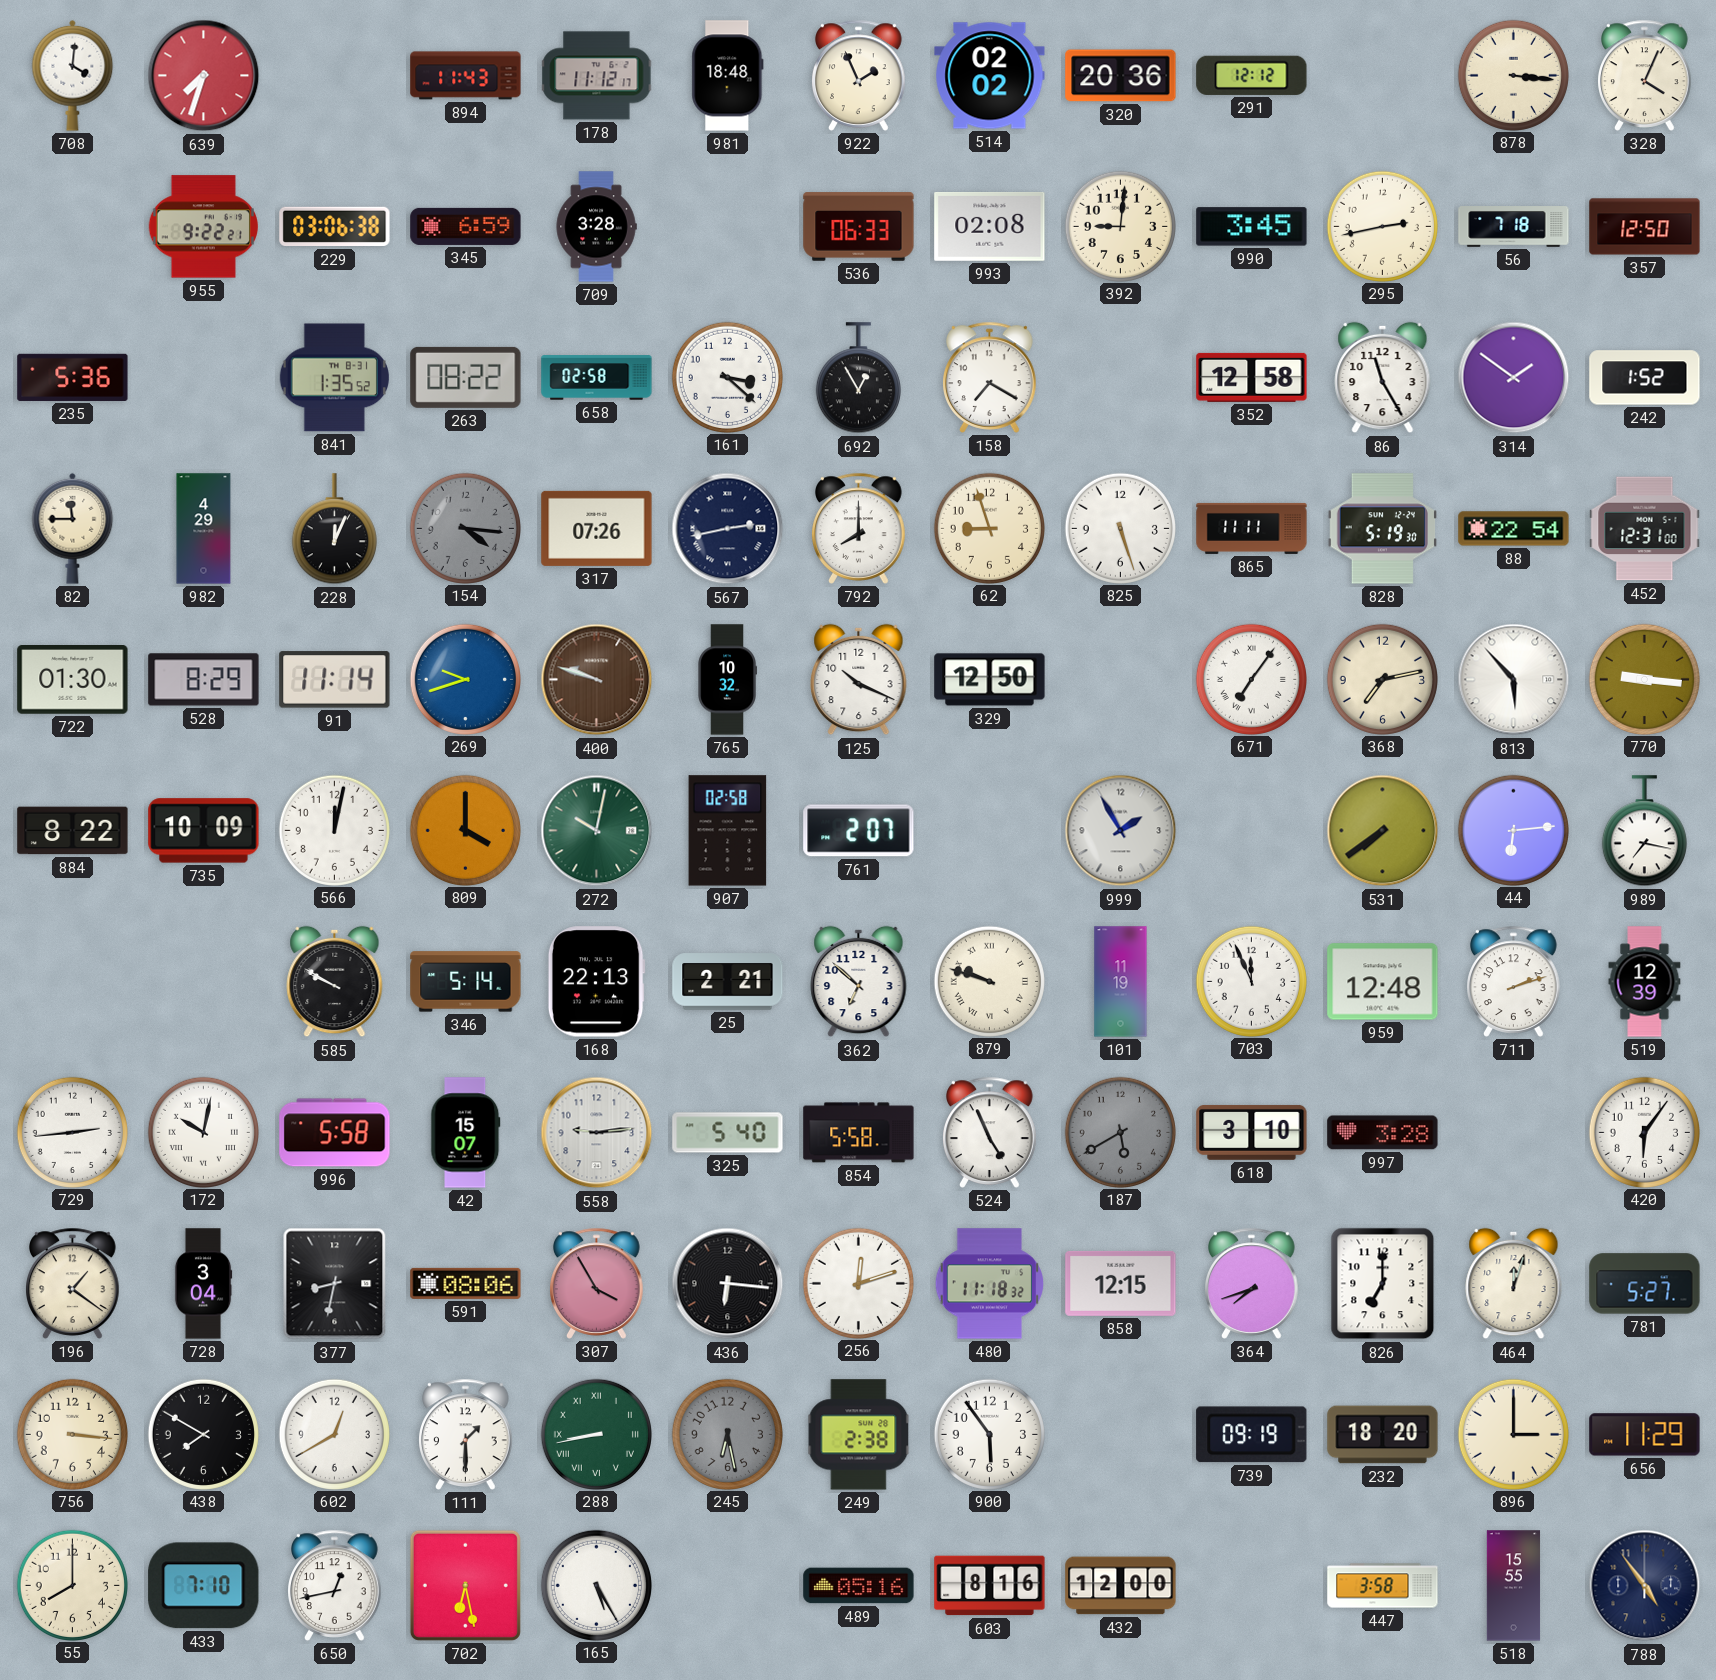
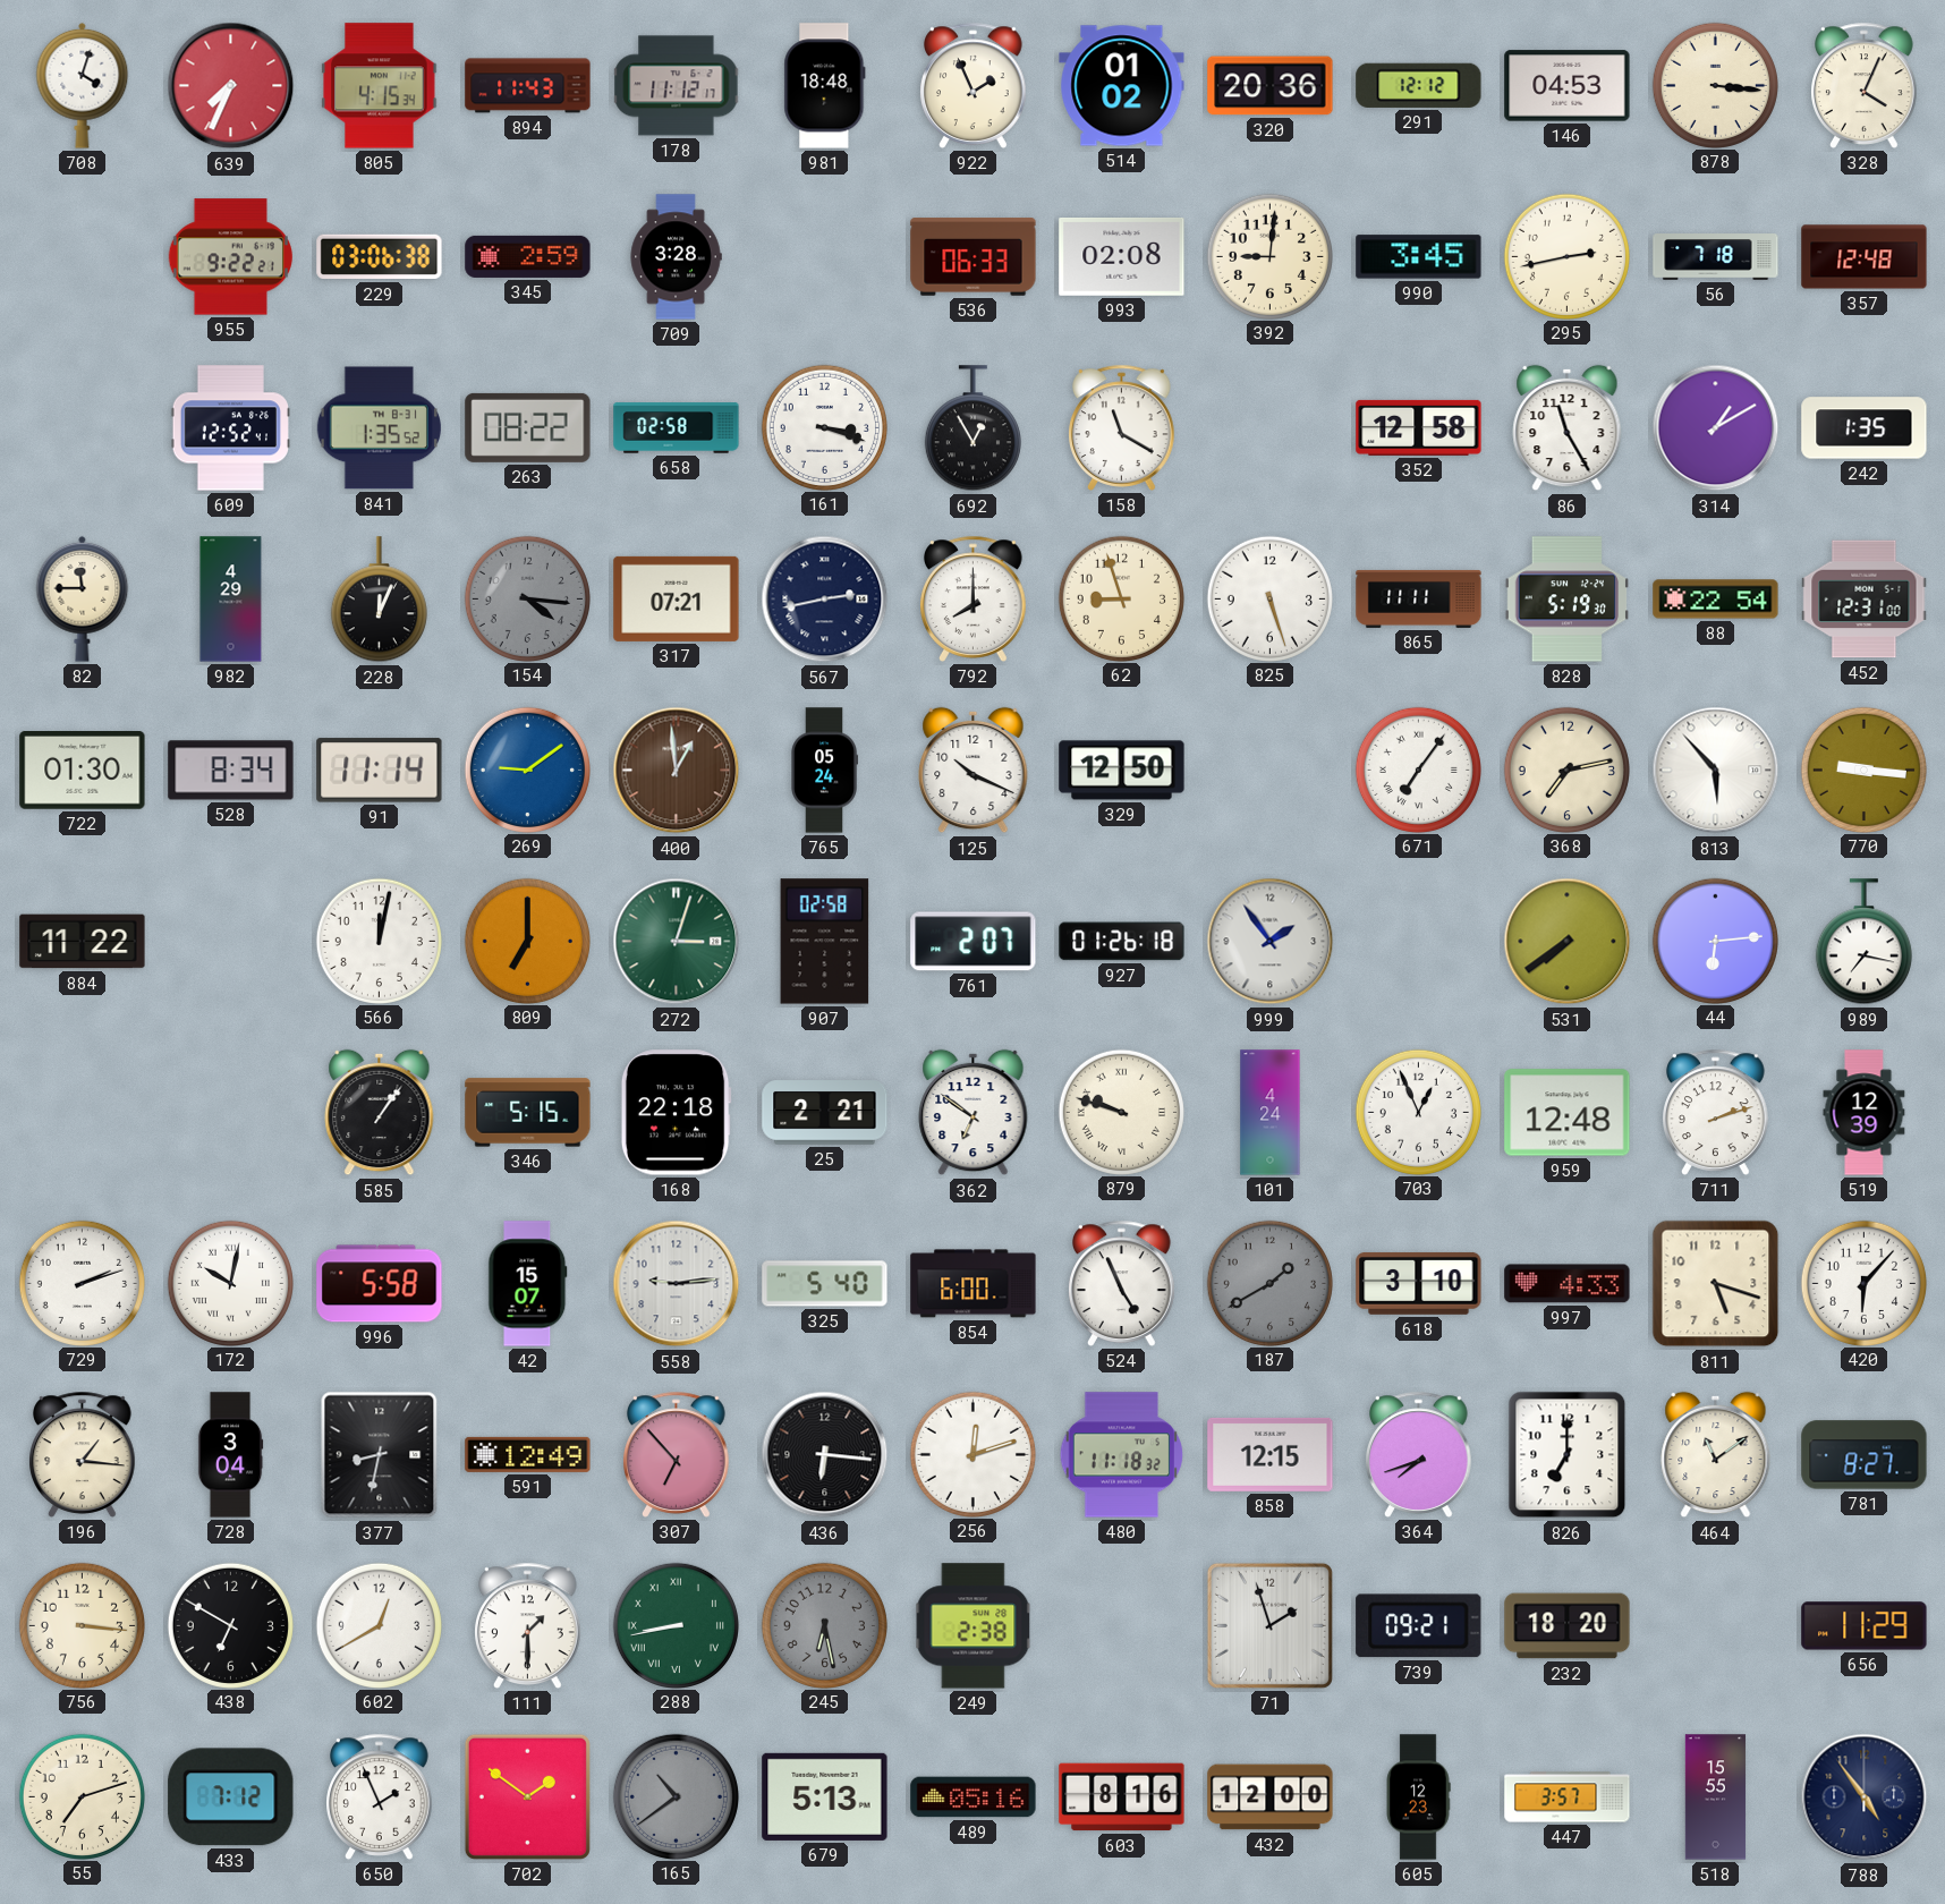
708: 4:01 -> 4:03
639: 7:33 -> 7:34
805: none -> 4:15
514: 02:02 -> 01:02
146: none -> 04:53
345: 6:59 -> 2:59
357: 12:50 -> 12:48
235: 5:36 -> none
609: none -> 12:52
161: 3:22 -> 3:18
158: 7:20 -> 11:20
314: 1:51 -> 1:10
242: 1:52 -> 1:35
317: 07:26 -> 07:21
528: 8:29 -> 8:34
269: 9:42 -> 9:09
400: 9:48 -> 12:59
765: 10:32 -> 05:24
884: 8:22 -> 11:22
735: 10:09 -> none
809: 4:00 -> 7:00
272: 10:02 -> 3:03
927: none -> 01:26
999: 1:55 -> 1:54
585: 9:50 -> 1:06
346: 5:14 -> 5:15
168: 22:13 -> 22:18
362: 6:52 -> 6:51
101: 11:19 -> 4:24
703: 11:56 -> 12:56
729: 2:44 -> 2:12
854: 5:58 -> 6:00
187: 5:40 -> 1:40
997: 3:28 -> 4:33
811: none -> 5:18
420: 6:06 -> 6:07
196: 1:21 -> 1:16
591: 08:06 -> 12:49
307: 3:55 -> 6:53
464: 12:03 -> 11:09
781: 5:27 -> 8:27
438: 7:50 -> 6:50
900: 5:54 -> none
71: none -> 1:57
739: 09:19 -> 09:21
896: 3:00 -> none
55: 8:00 -> 7:12
433: 7:10 -> 7:12
650: 12:43 -> 1:56
702: 6:28 -> 1:51
165: 5:25 -> 10:39
165 dial: white -> grey
679: none -> 5:13
605: none -> 12:23
447: 3:58 -> 3:57
